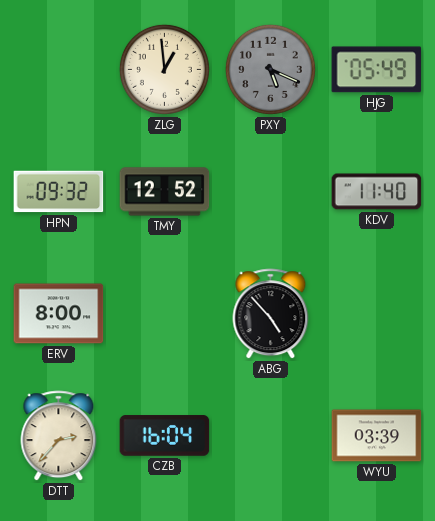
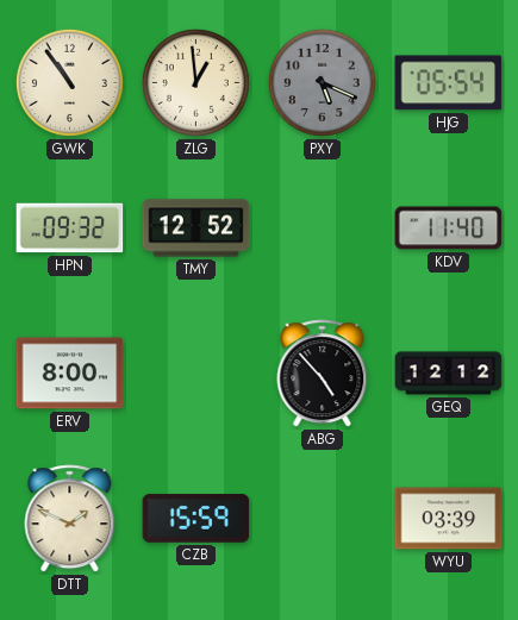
GWK: none -> 10:54
HJG: 05:49 -> 05:54
GEQ: none -> 12:12
DTT: 2:37 -> 1:49
CZB: 16:04 -> 15:59
